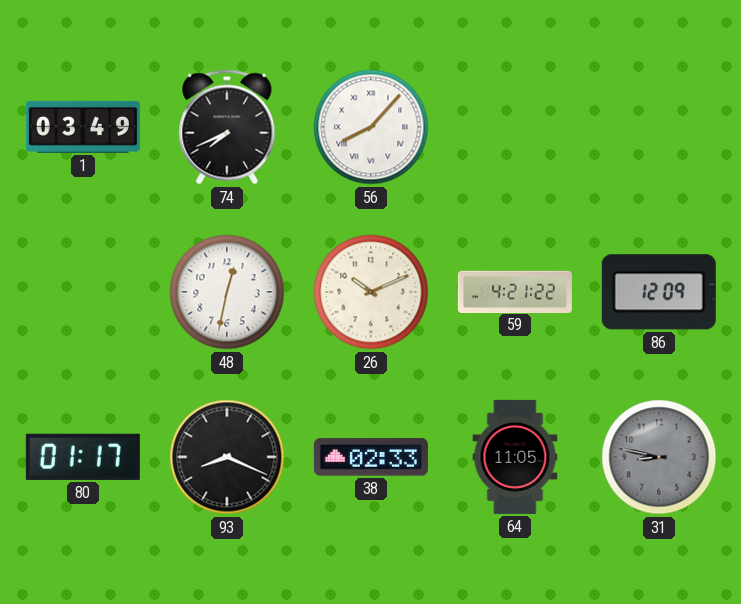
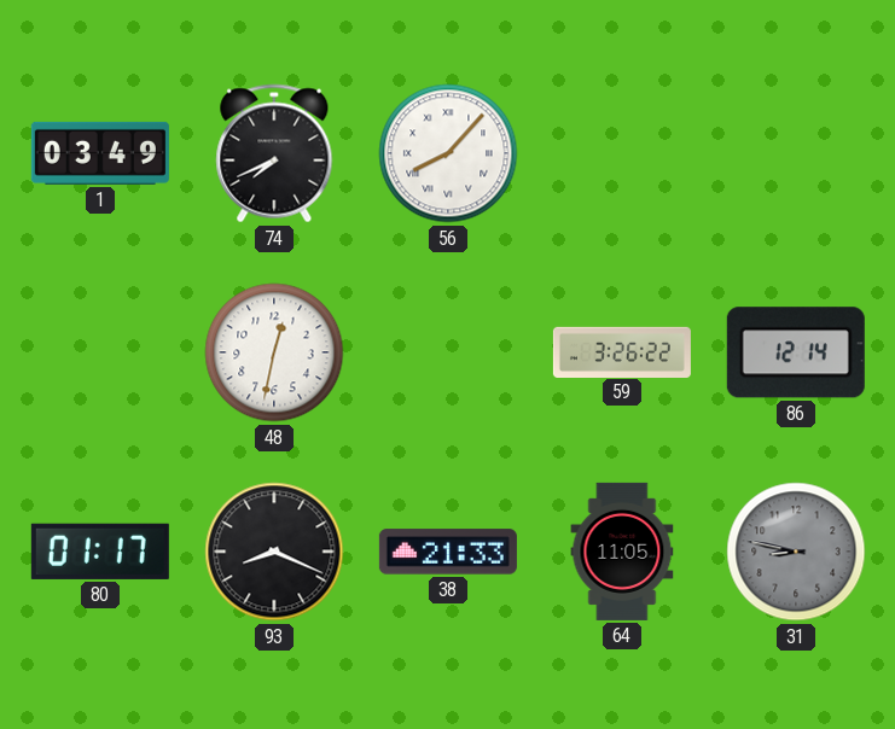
26: 10:11 -> none
59: 4:21 -> 3:26
86: 12:09 -> 12:14
38: 02:33 -> 21:33
